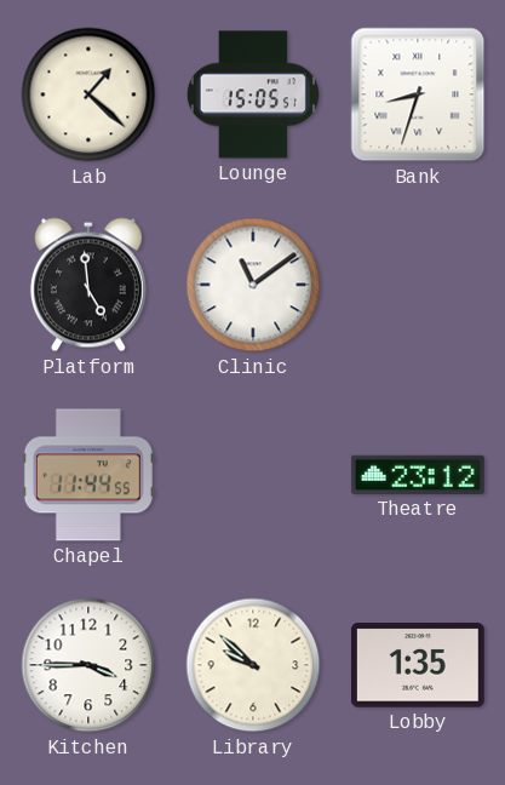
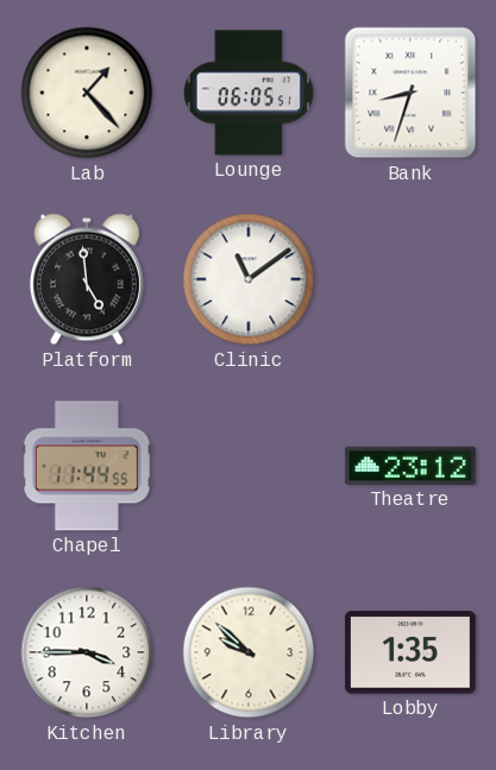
Lab: 1:22 -> 1:23
Lounge: 15:05 -> 06:05
